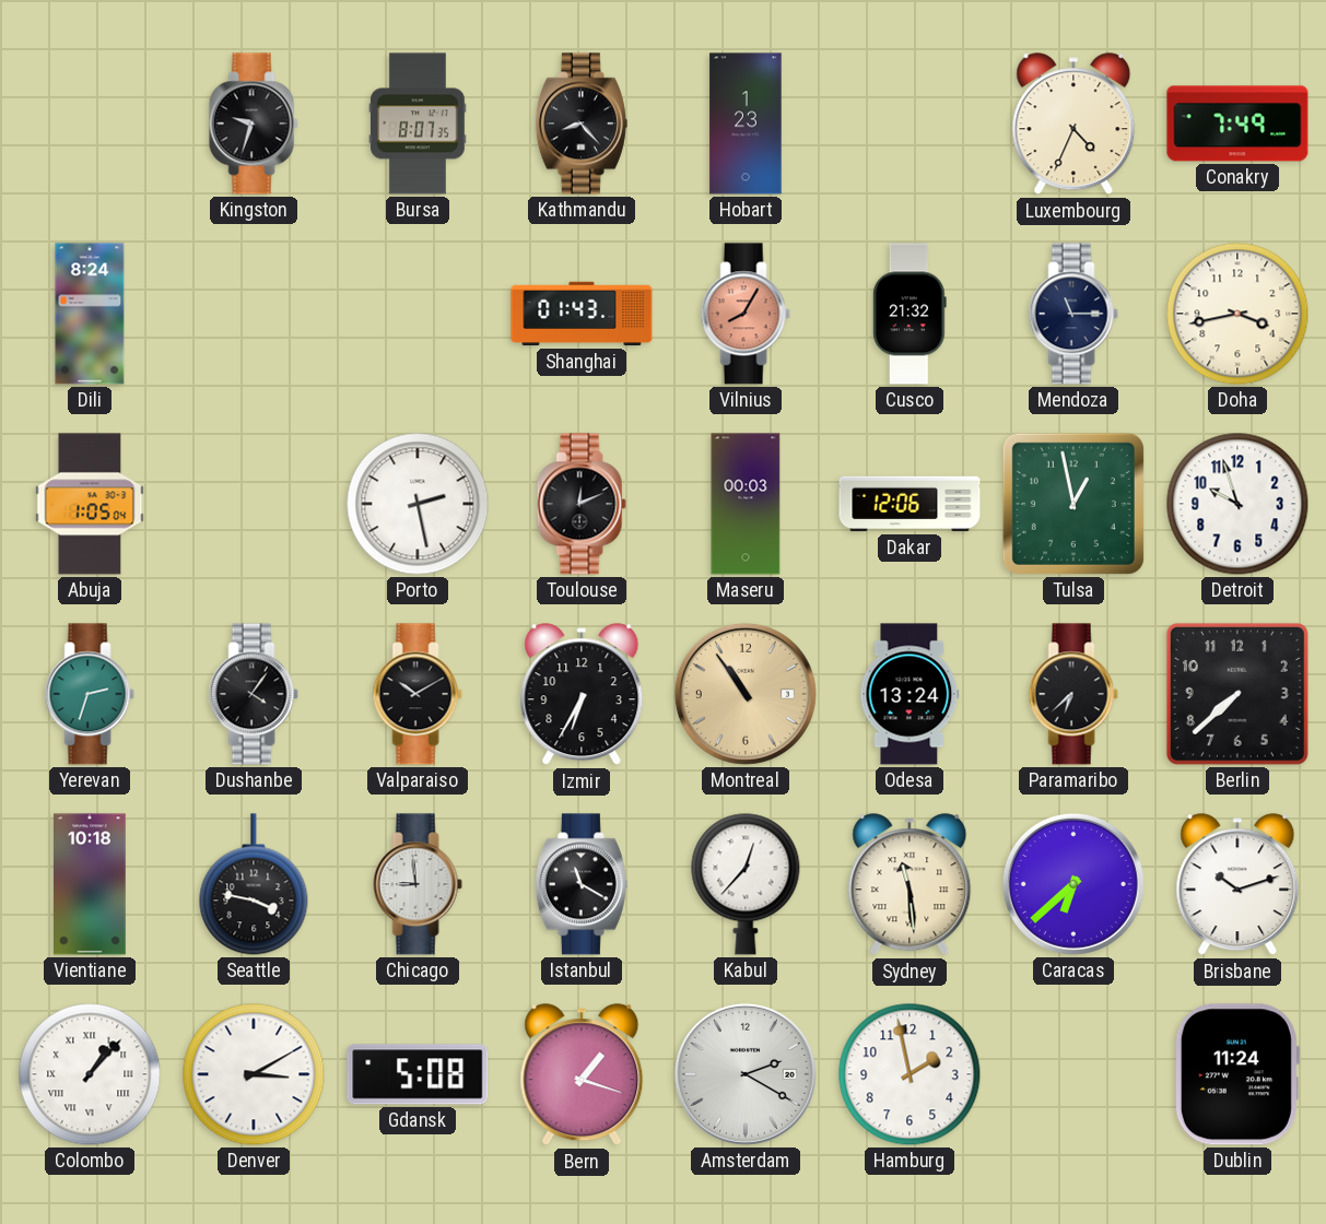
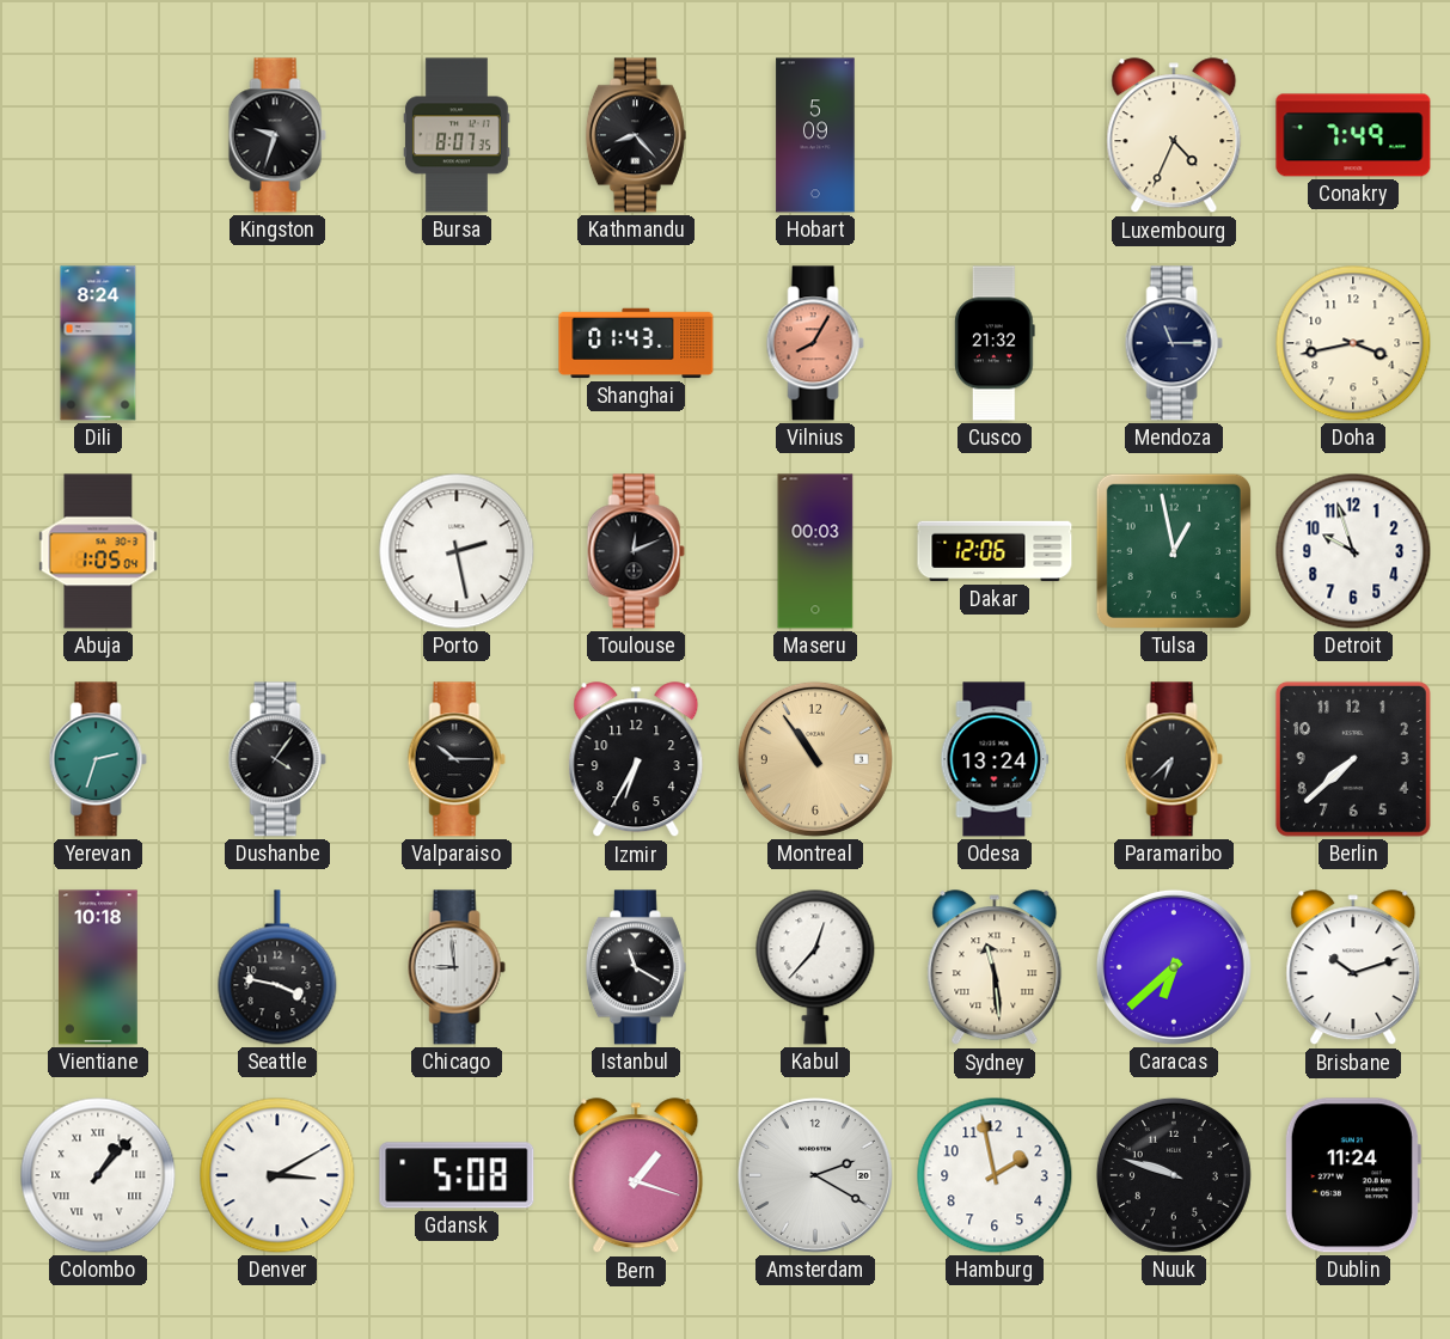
Hobart: 1:23 -> 5:09
Valparaiso: 10:10 -> 10:15
Nuuk: none -> 9:48
